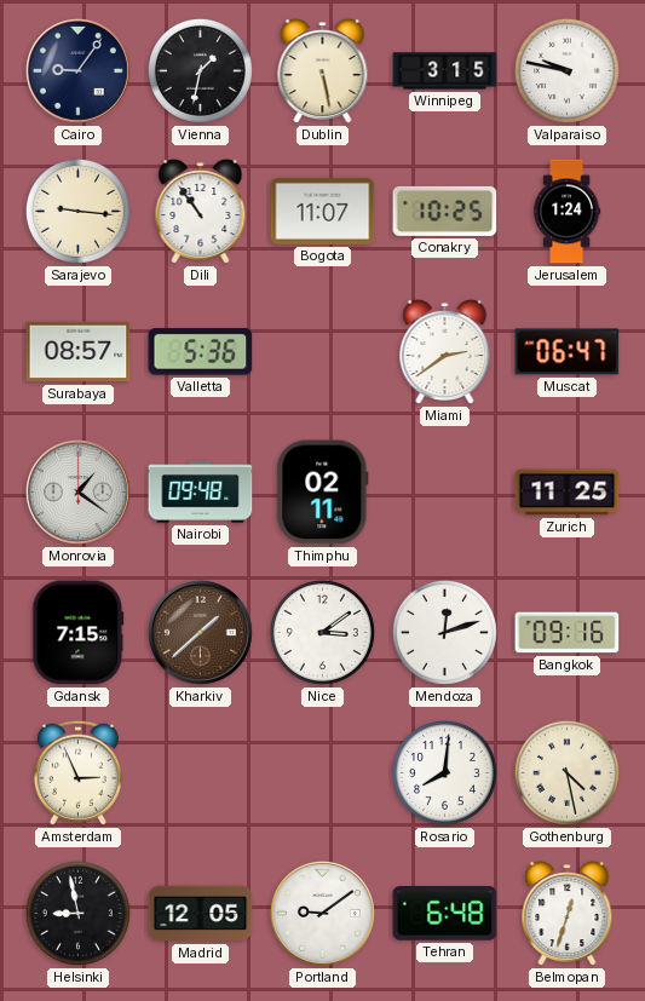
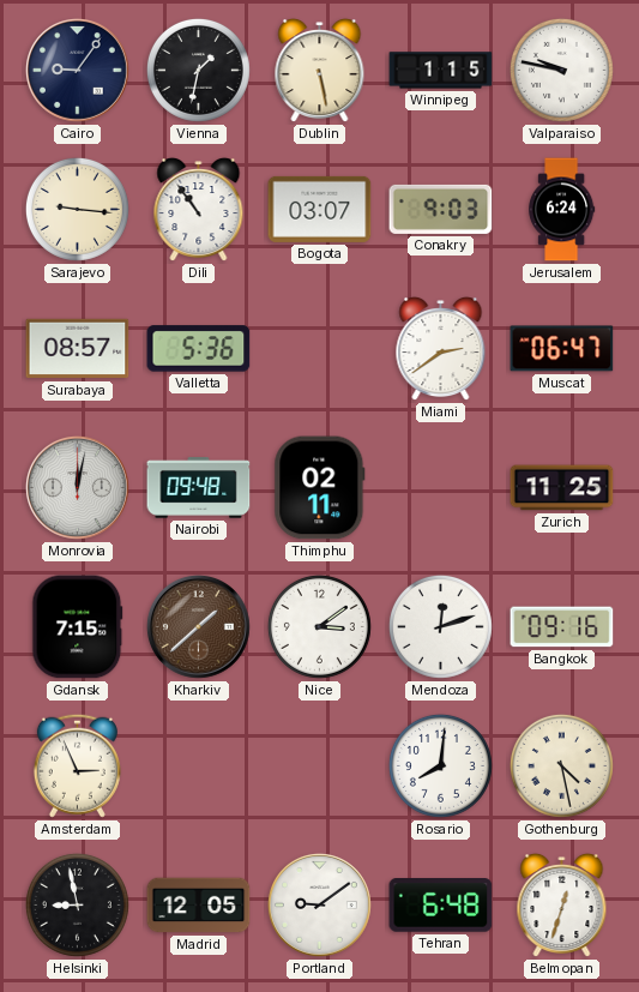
Winnipeg: 3:15 -> 1:15
Bogota: 11:07 -> 03:07
Conakry: 10:25 -> 9:03
Jerusalem: 1:24 -> 6:24
Monrovia: 1:21 -> 12:02
